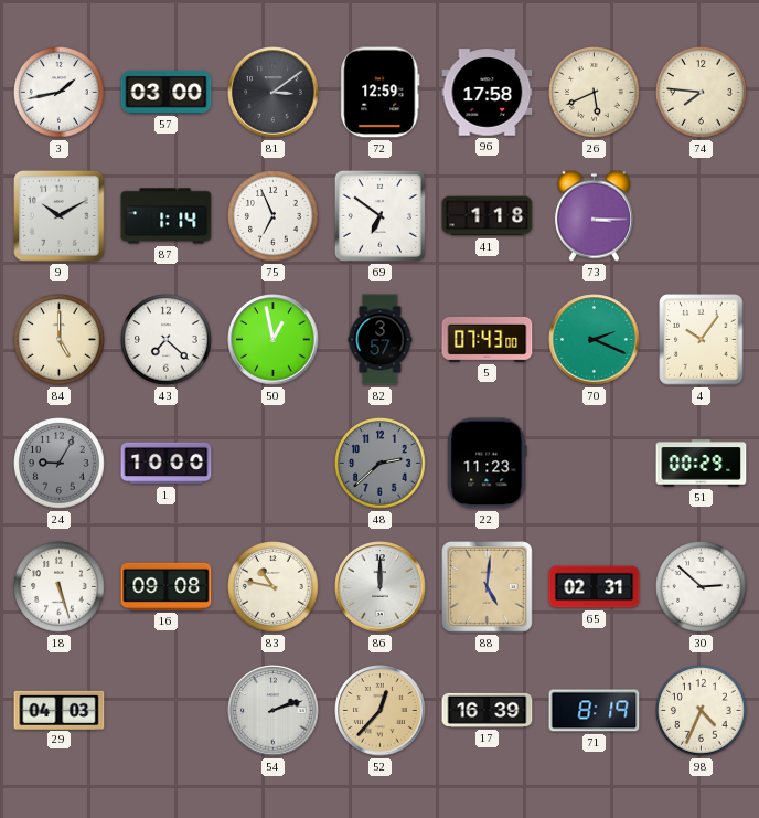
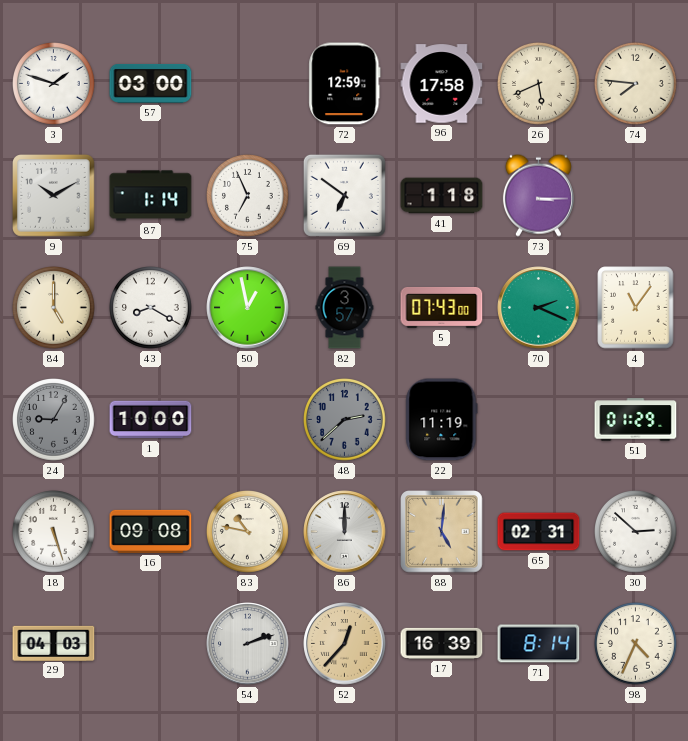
3: 1:43 -> 1:48
81: 3:09 -> none
43: 7:22 -> 8:20
4: 10:06 -> 11:06
22: 11:23 -> 11:19
51: 00:29 -> 01:29
71: 8:19 -> 8:14
